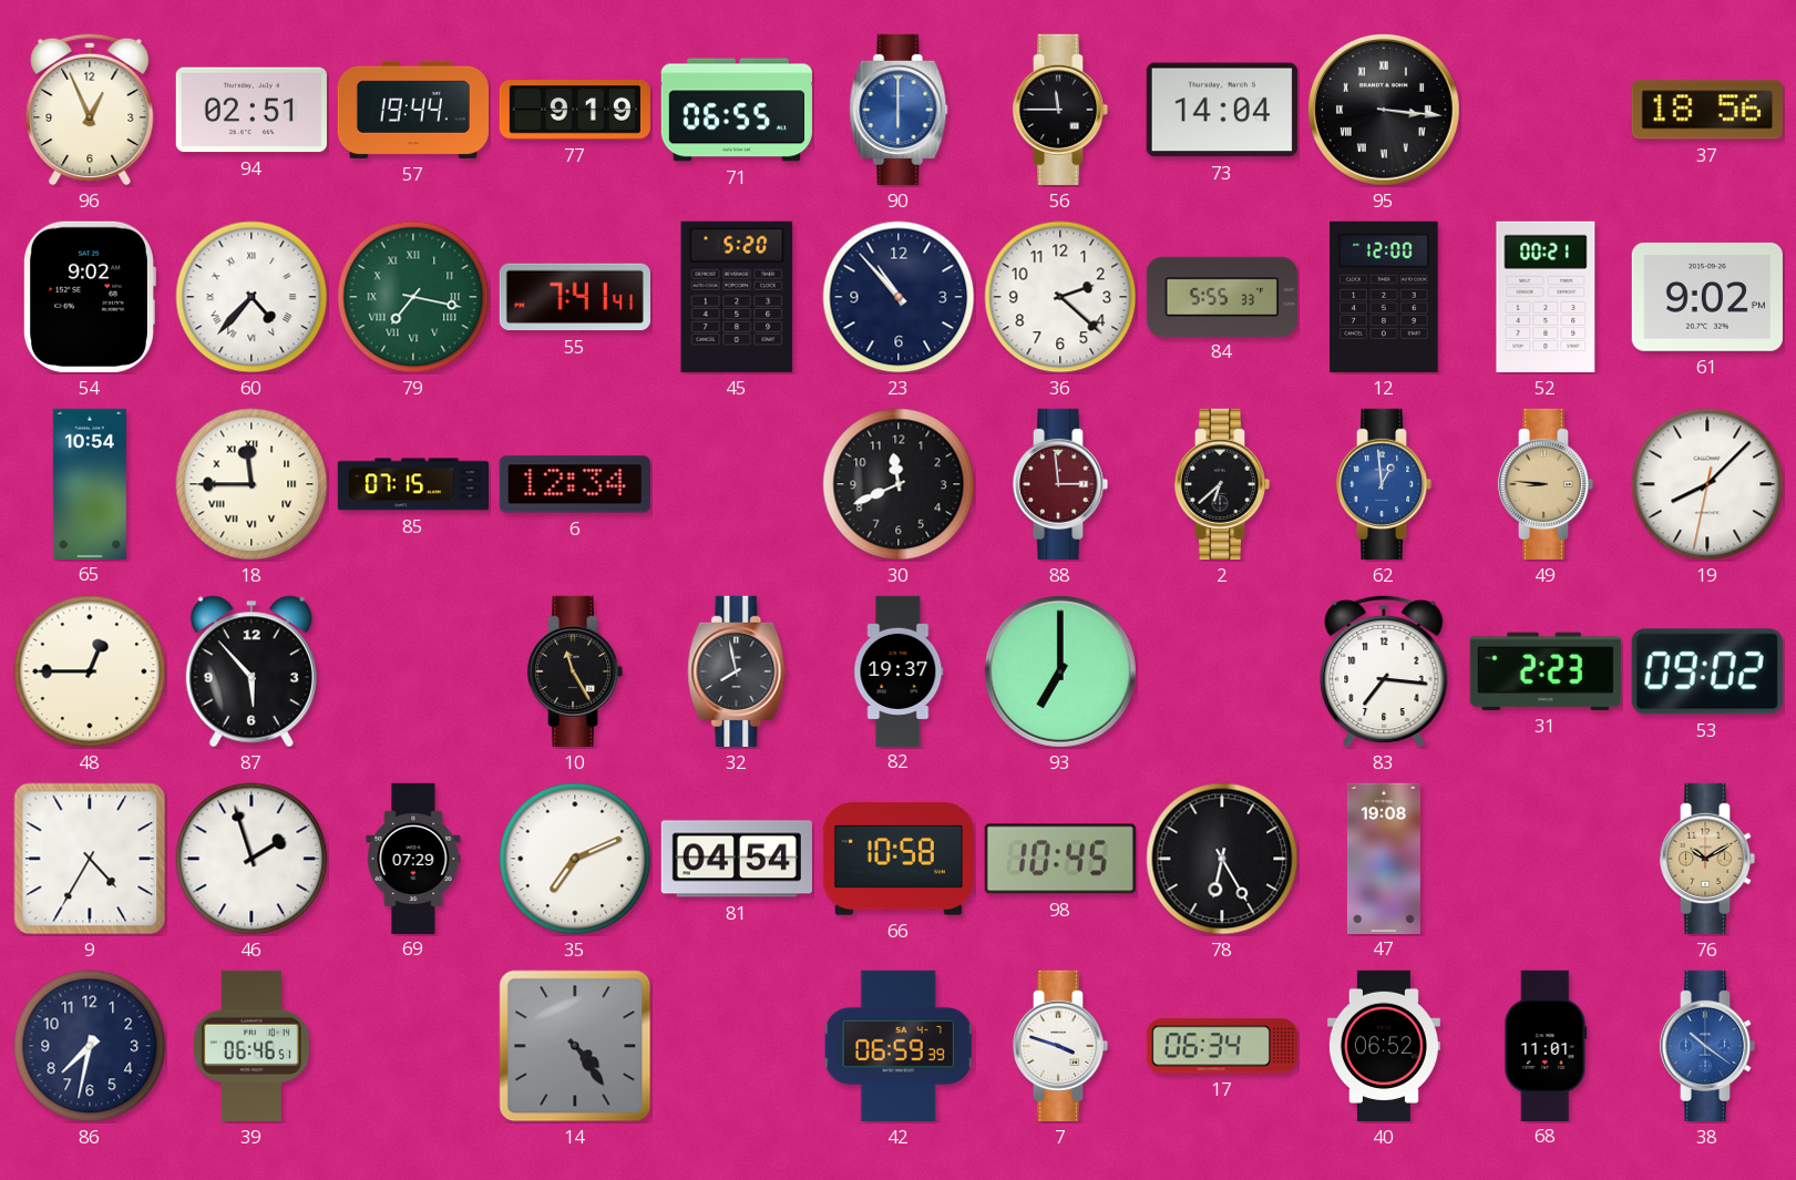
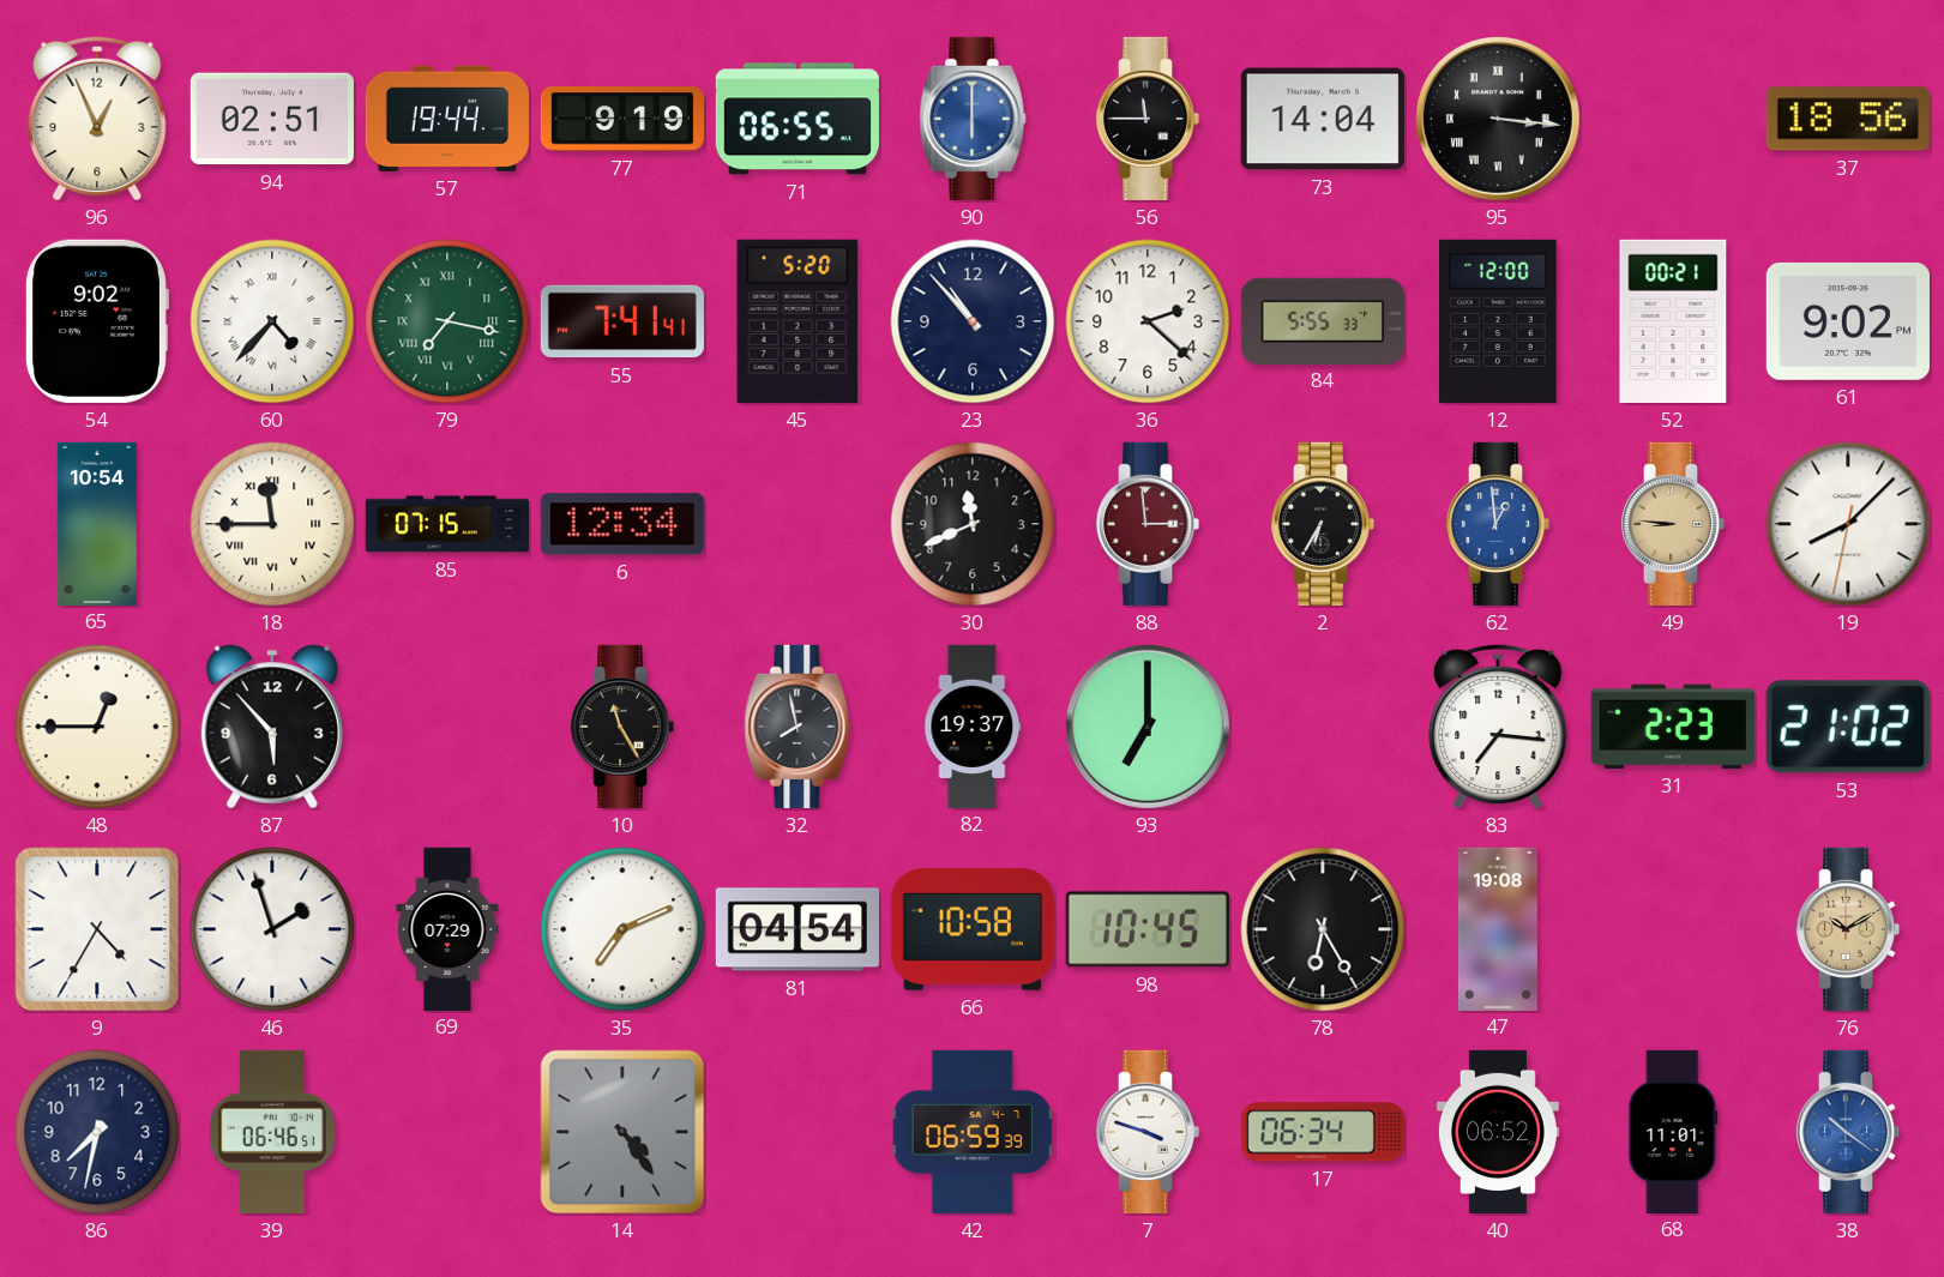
2: 6:38 -> 6:35
53: 09:02 -> 21:02
